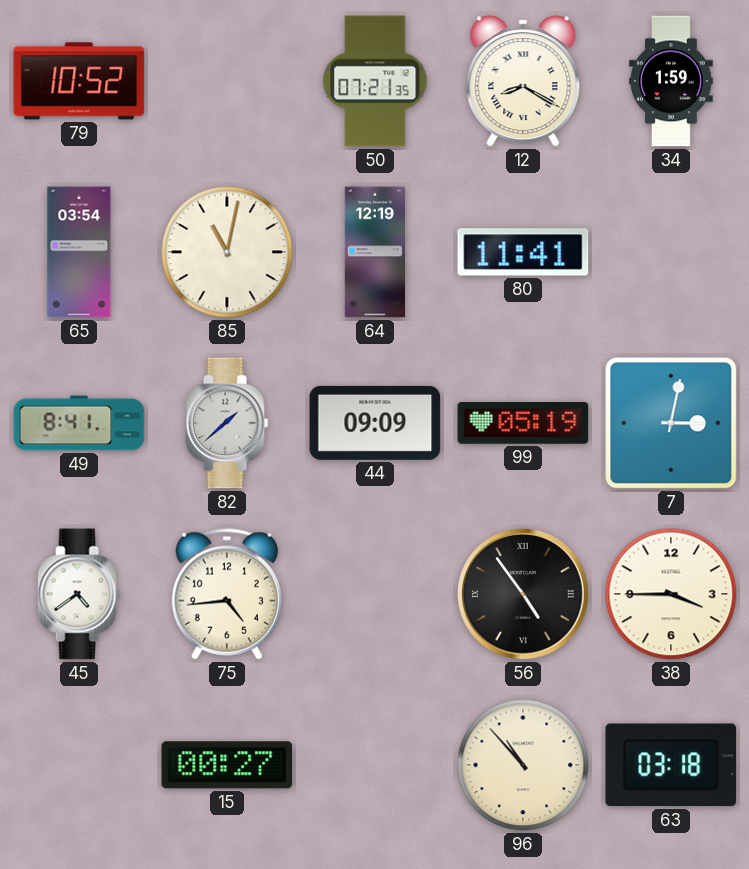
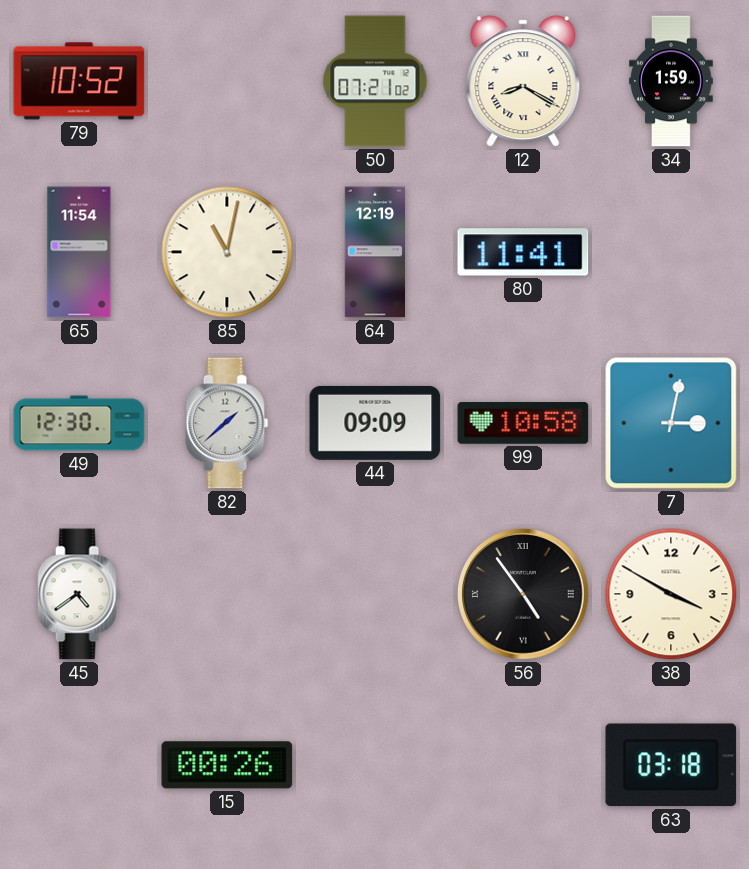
50: 07:21:35 -> 07:21:02
65: 03:54 -> 11:54
49: 8:41 -> 12:30
99: 05:19 -> 10:58
75: 4:44 -> none
38: 3:45 -> 3:50
15: 00:27 -> 00:26
96: 10:53 -> none
